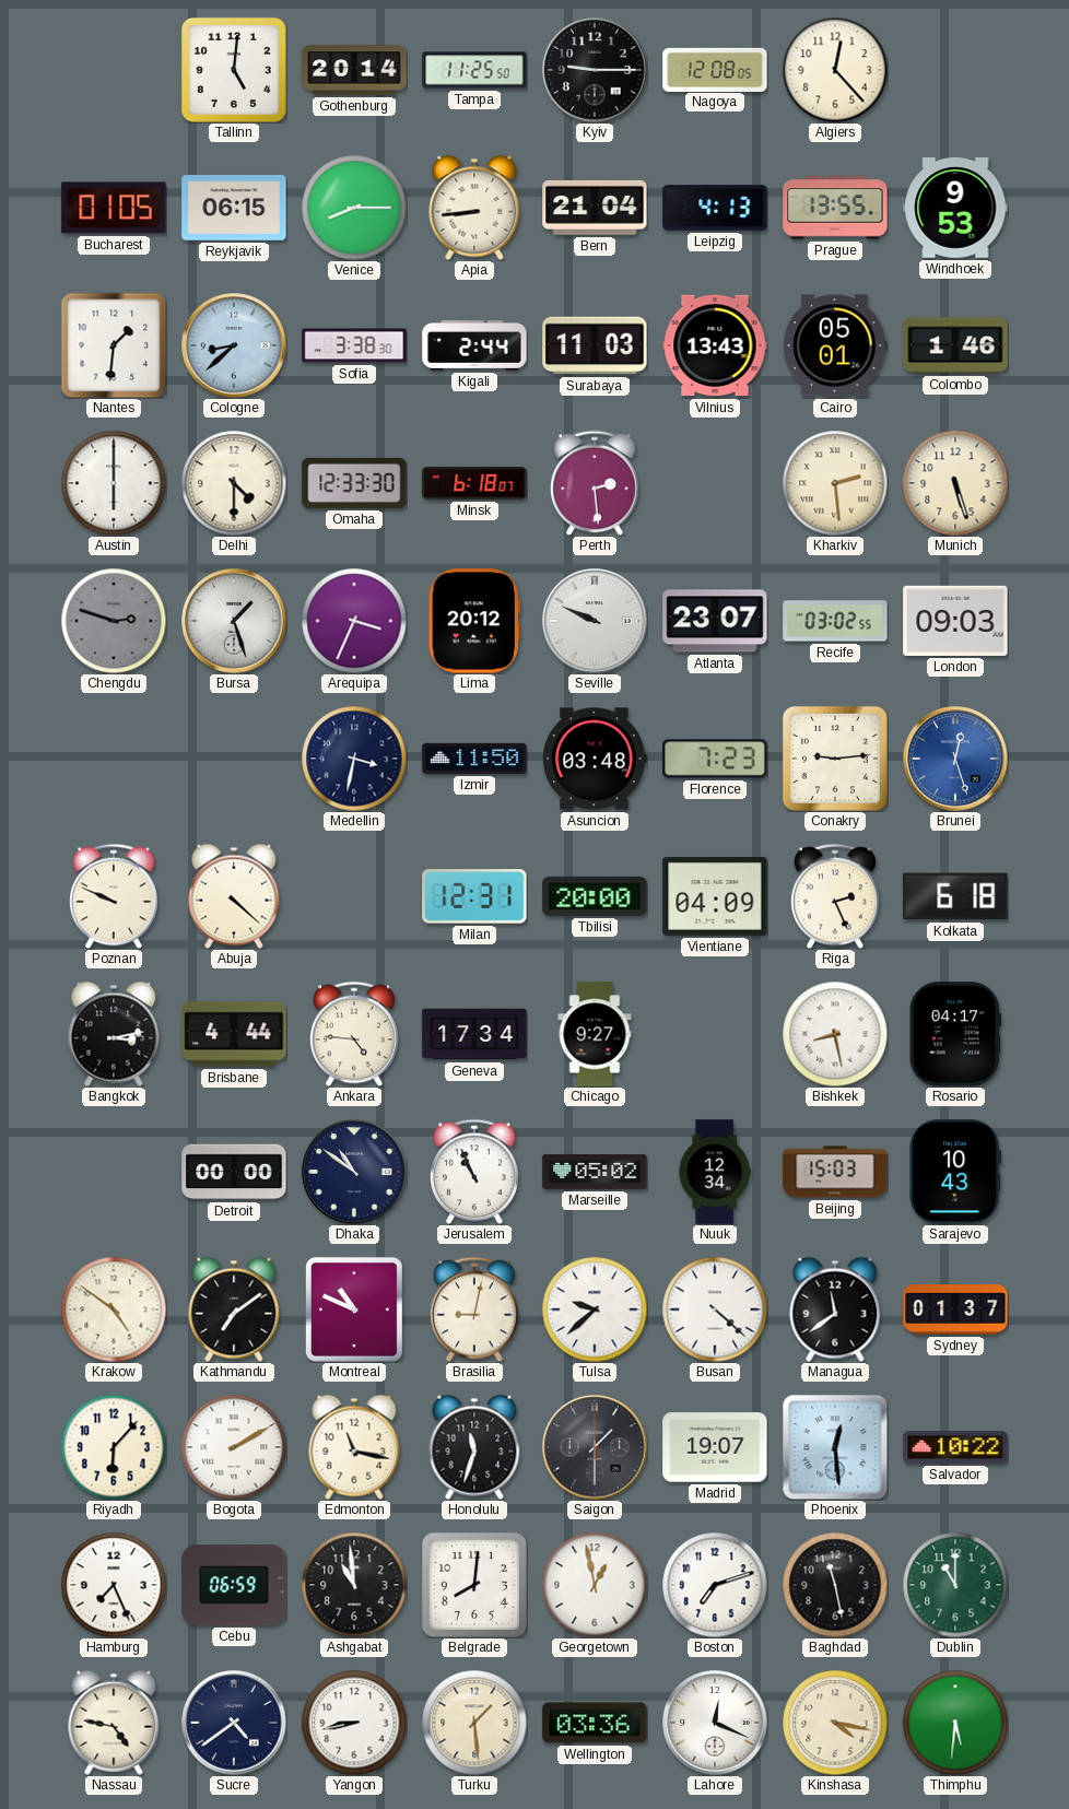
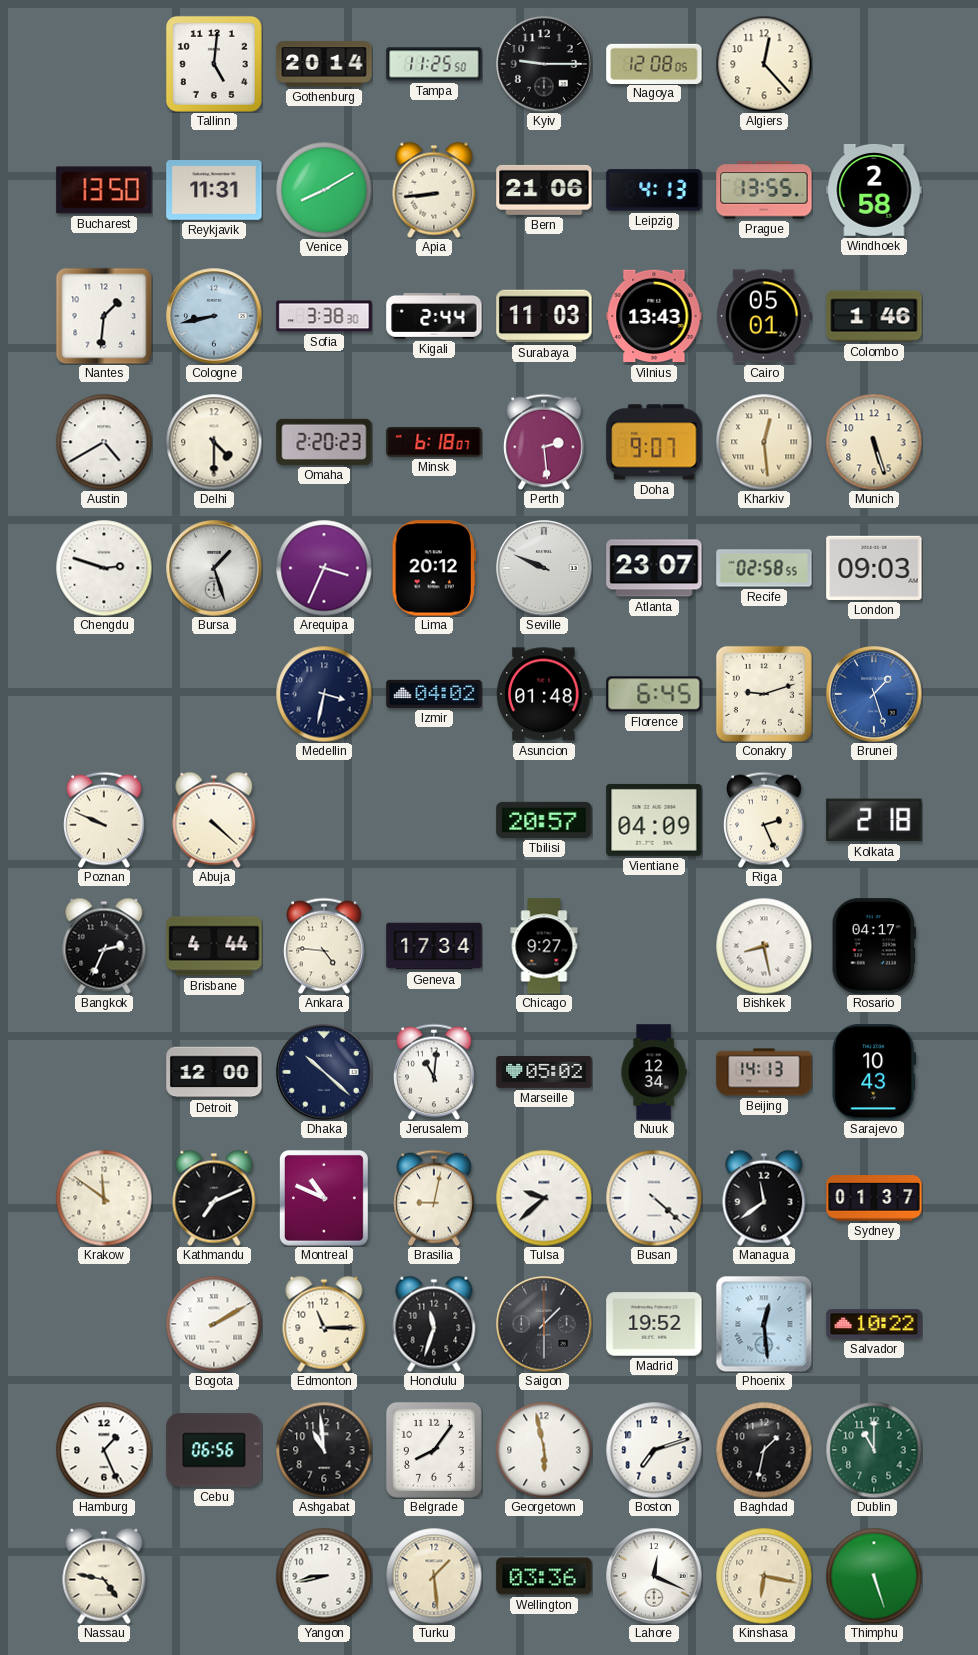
Bucharest: 01:05 -> 13:50
Reykjavik: 06:15 -> 11:31
Venice: 8:15 -> 8:10
Bern: 21:04 -> 21:06
Windhoek: 9:53 -> 2:58
Cologne: 8:38 -> 8:43
Austin: 6:00 -> 4:40
Omaha: 12:33 -> 2:20
Doha: none -> 9:07
Kharkiv: 2:29 -> 12:29
Chengdu dial: grey -> white
Recife: 03:02 -> 02:58
Izmir: 11:50 -> 04:02
Asuncion: 03:48 -> 01:48
Florence: 7:23 -> 6:45
Conakry: 9:14 -> 9:12
Brunei: 12:27 -> 1:27
Milan: 12:31 -> none
Tbilisi: 20:00 -> 20:57
Kolkata: 6:18 -> 2:18
Bangkok: 3:13 -> 2:34
Detroit: 00:00 -> 12:00
Dhaka: 10:51 -> 10:22
Jerusalem: 10:56 -> 11:01
Beijing: 15:03 -> 14:13
Krakow: 4:51 -> 11:51
Kathmandu: 7:09 -> 7:11
Riyadh: 6:07 -> none
Edmonton: 11:17 -> 11:15
Madrid: 19:07 -> 19:52
Hamburg: 7:26 -> 1:26
Cebu: 06:59 -> 06:56
Belgrade: 8:01 -> 8:06
Georgetown: 12:58 -> 5:58
Baghdad: 11:28 -> 1:32
Sucre: 4:39 -> none
Kinshasa: 4:17 -> 6:17
Thimphu: 5:31 -> 5:27
